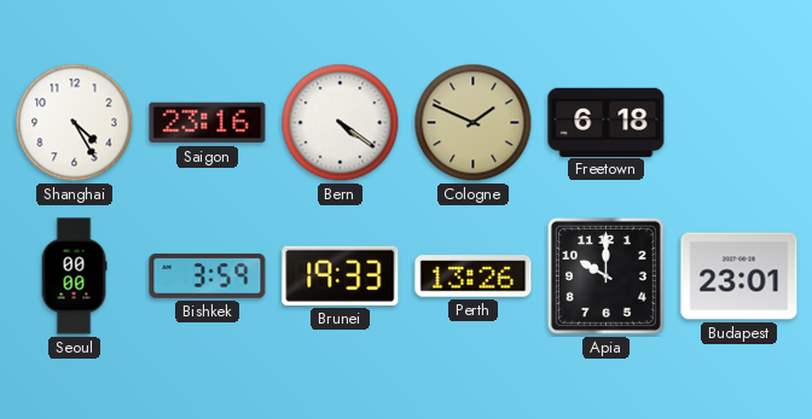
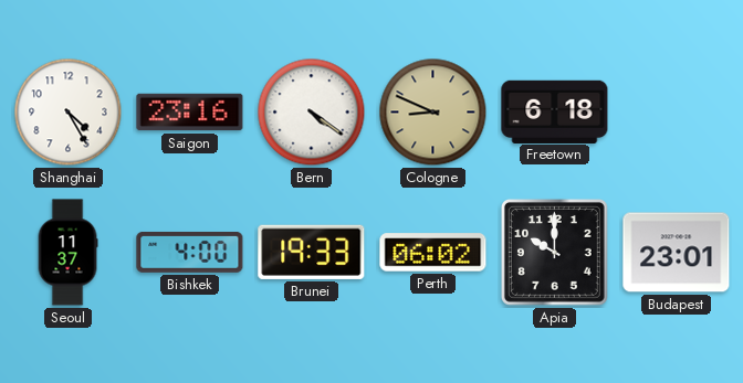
Cologne: 1:49 -> 8:49
Seoul: 00:00 -> 11:37
Bishkek: 3:59 -> 4:00
Perth: 13:26 -> 06:02
